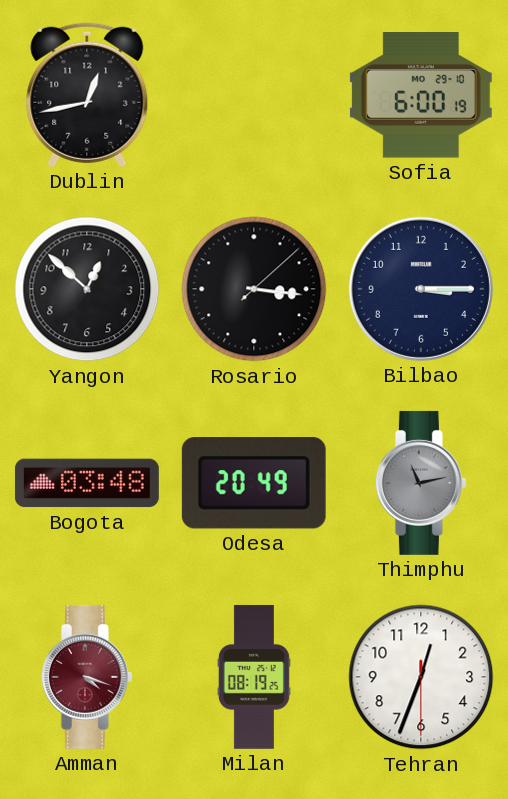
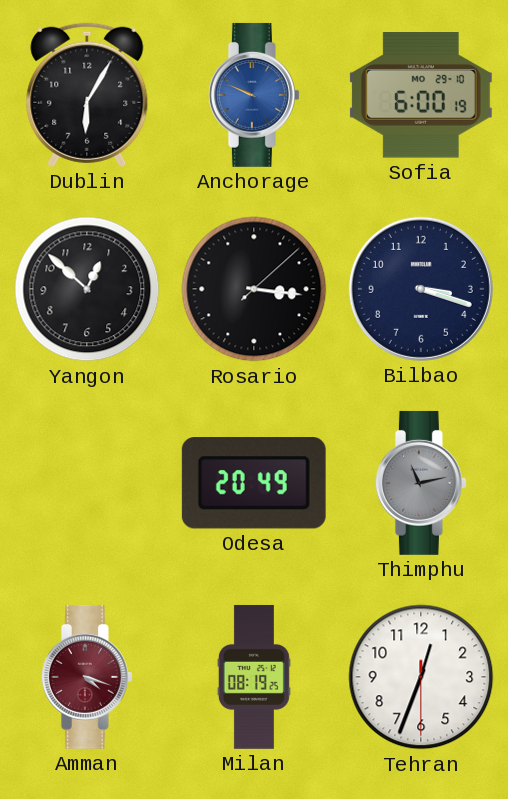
Dublin: 12:43 -> 6:05
Anchorage: none -> 9:49
Bilbao: 3:15 -> 3:18
Bogota: 03:48 -> none
